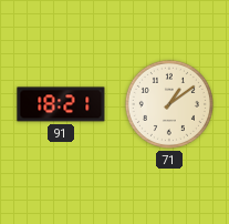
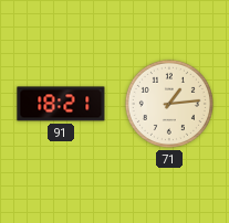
71: 1:09 -> 1:14
